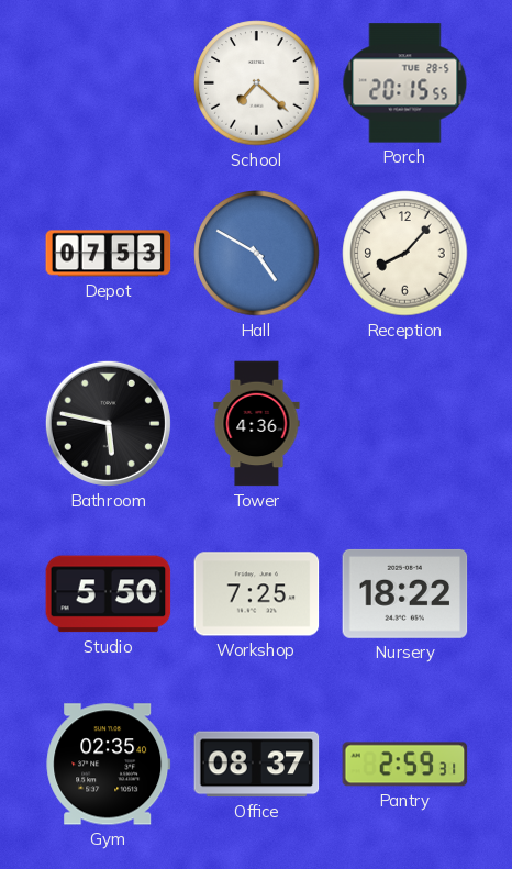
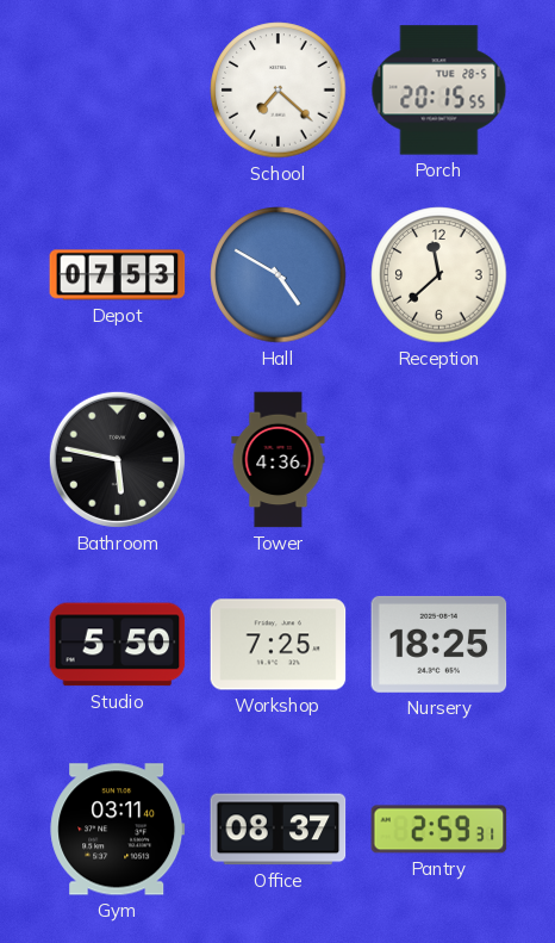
Reception: 8:07 -> 11:38
Nursery: 18:22 -> 18:25
Gym: 02:35 -> 03:11
